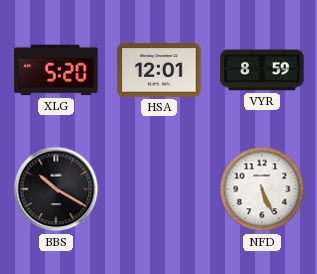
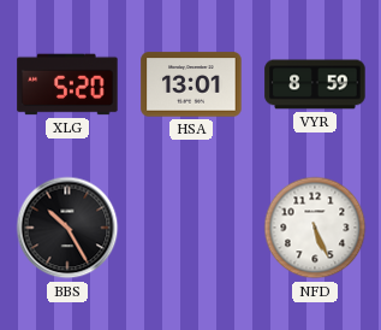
HSA: 12:01 -> 13:01
BBS: 10:20 -> 10:25
